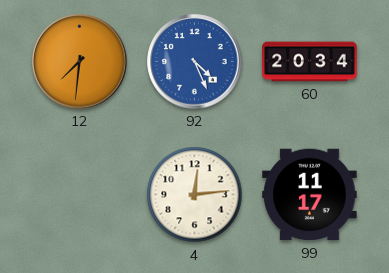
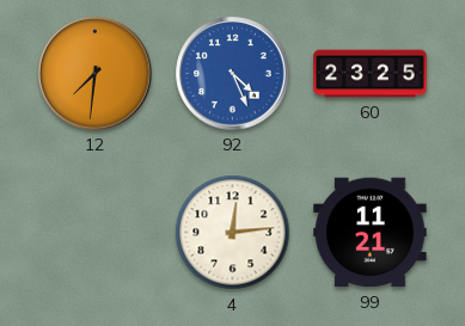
60: 20:34 -> 23:25
99: 11:17 -> 11:21
